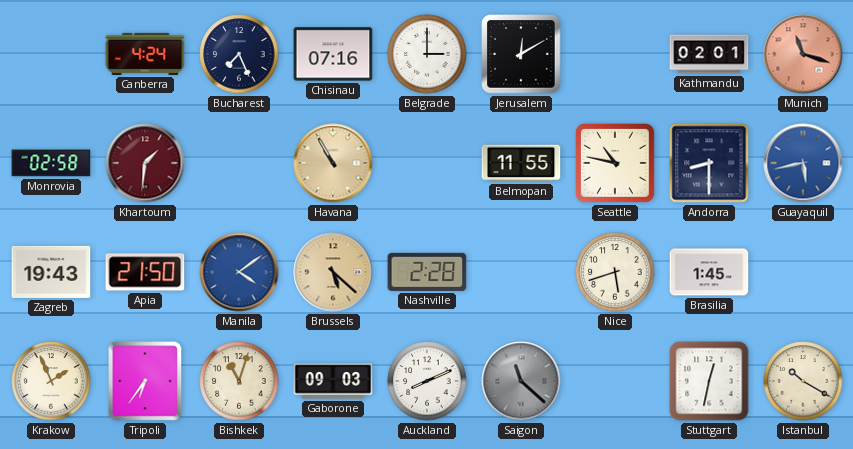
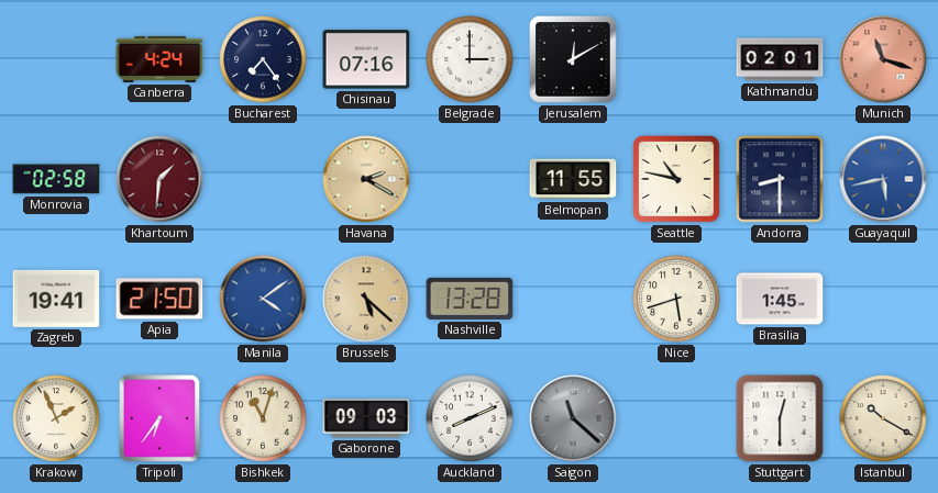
Bucharest: 7:26 -> 7:24
Havana: 10:55 -> 2:20
Zagreb: 19:43 -> 19:41
Nashville: 2:28 -> 13:28
Stuttgart: 12:32 -> 12:30
